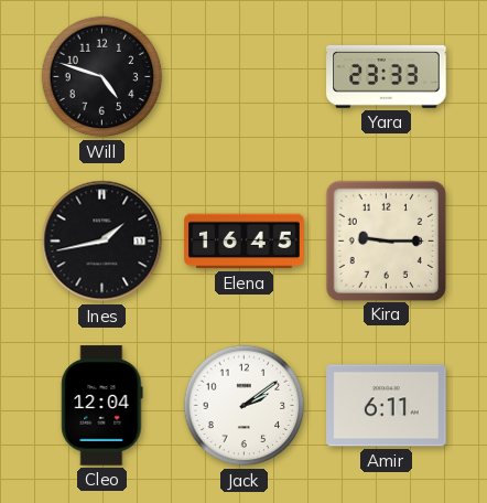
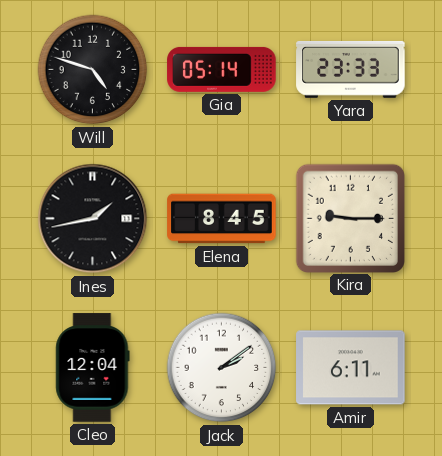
Gia: none -> 05:14
Elena: 16:45 -> 8:45
